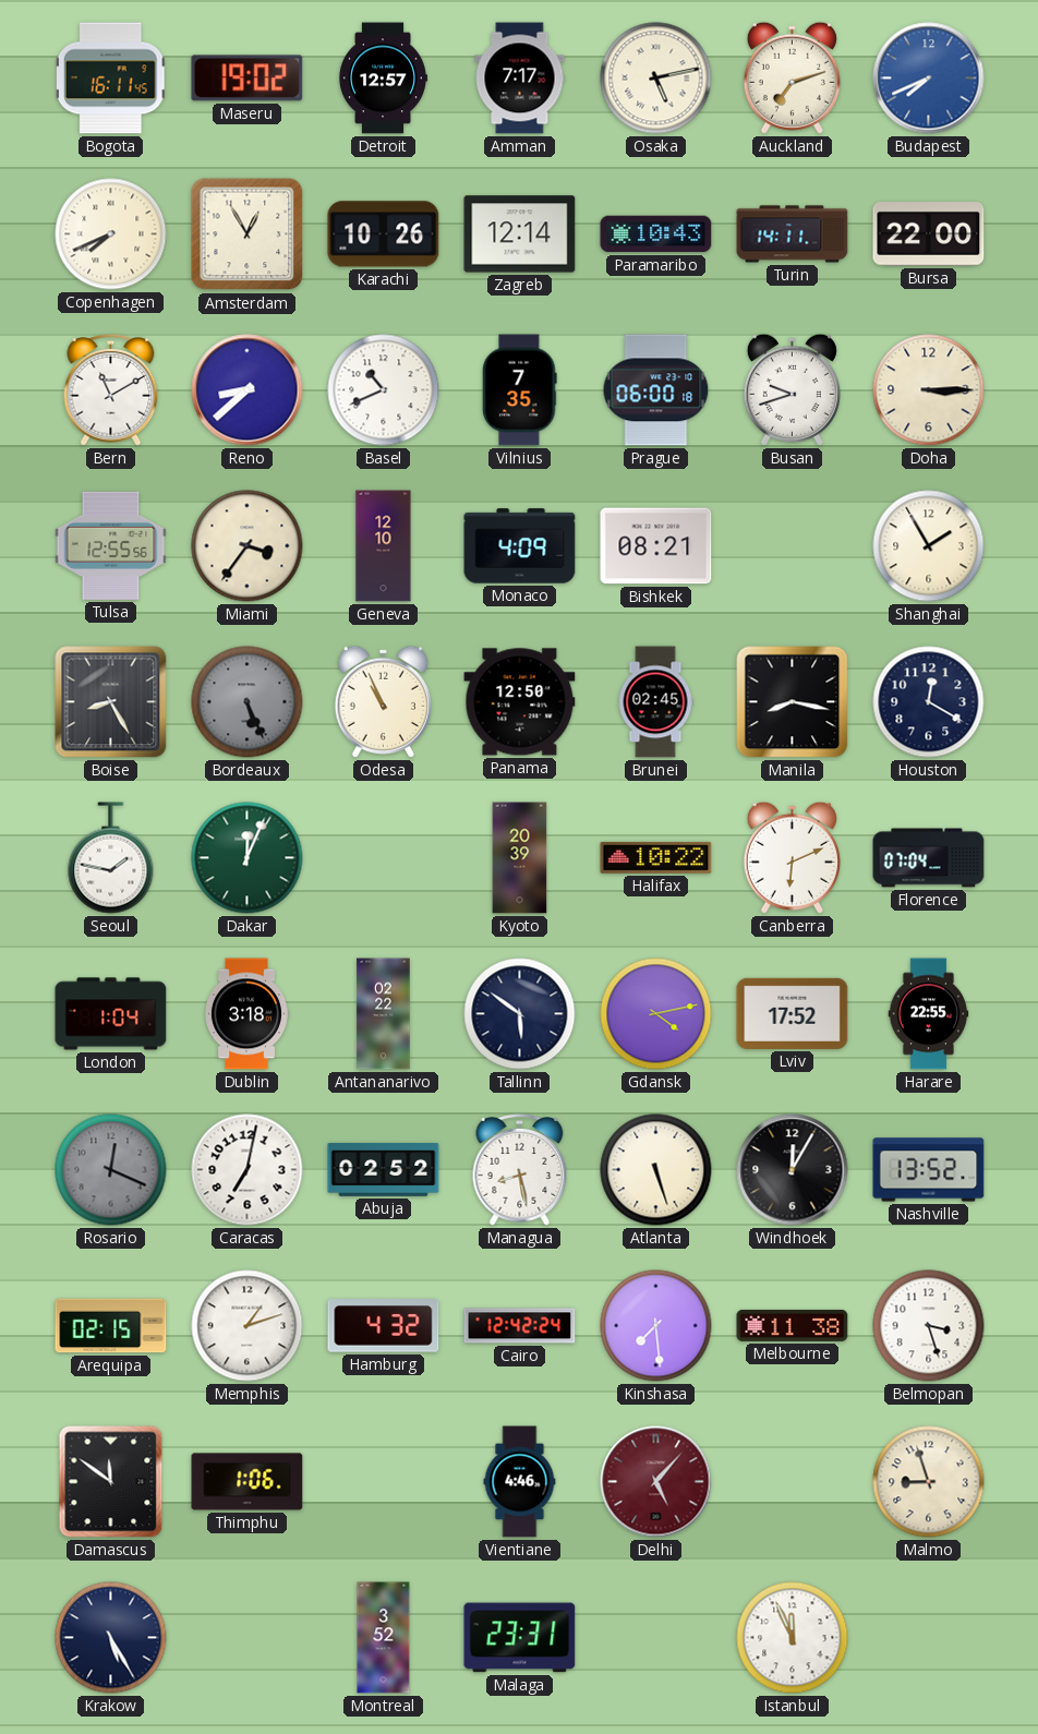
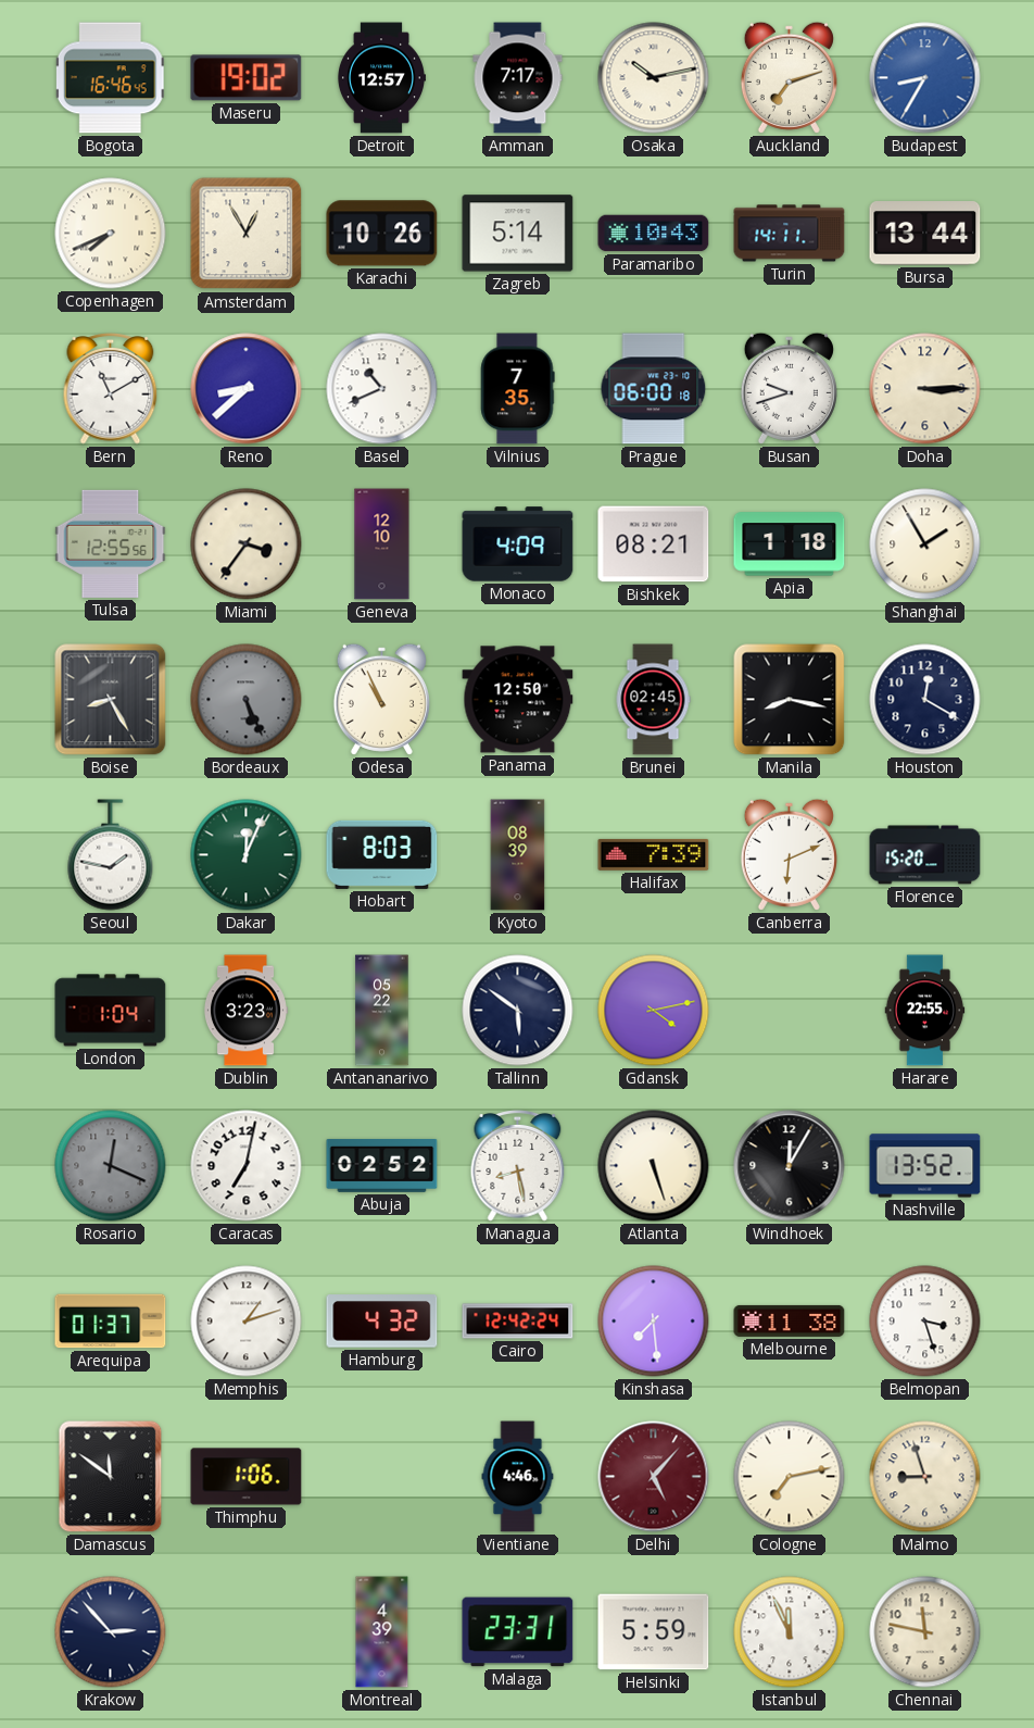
Bogota: 16:11 -> 16:46
Osaka: 5:13 -> 10:13
Budapest: 7:41 -> 8:35
Zagreb: 12:14 -> 5:14
Bursa: 22:00 -> 13:44
Apia: none -> 1:18
Hobart: none -> 8:03
Kyoto: 20:39 -> 08:39
Halifax: 10:22 -> 7:39
Florence: 07:04 -> 15:20
Dublin: 3:18 -> 3:23
Antananarivo: 02:22 -> 05:22
Lviv: 17:52 -> none
Arequipa: 02:15 -> 01:37
Cologne: none -> 7:13
Krakow: 5:25 -> 2:53
Montreal: 3:52 -> 4:39
Helsinki: none -> 5:59
Chennai: none -> 11:47
